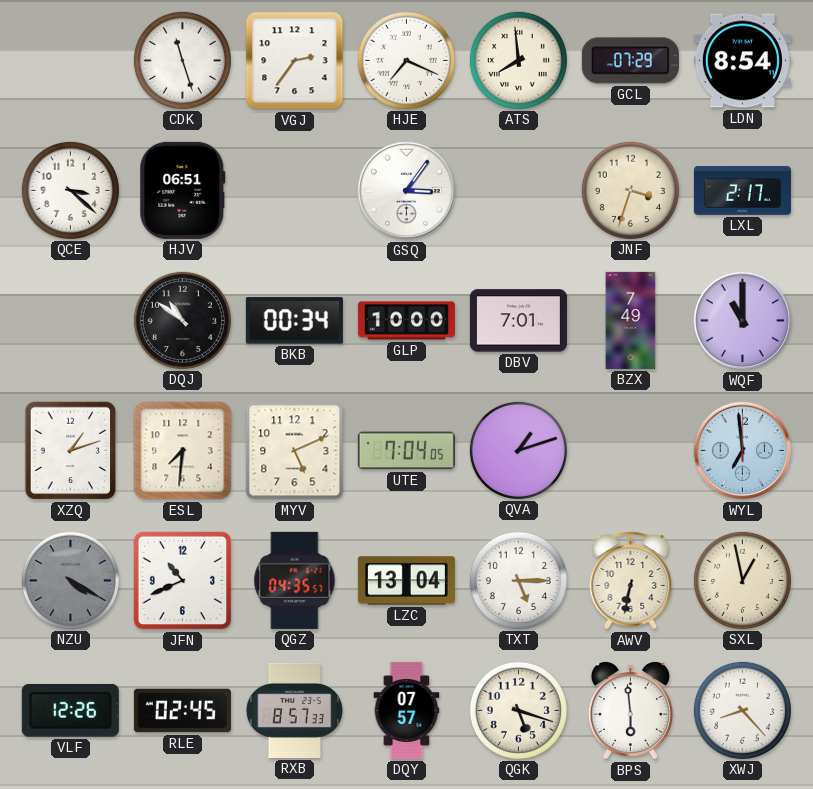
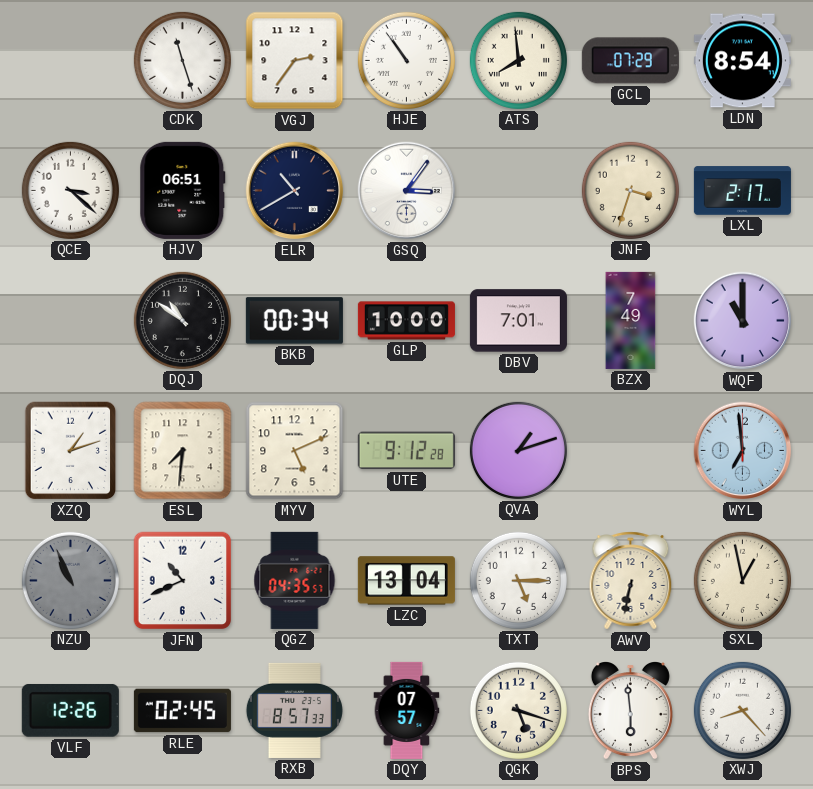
HJE: 7:19 -> 10:54
ELR: none -> 10:40
UTE: 7:04 -> 9:12
NZU: 4:20 -> 10:56
